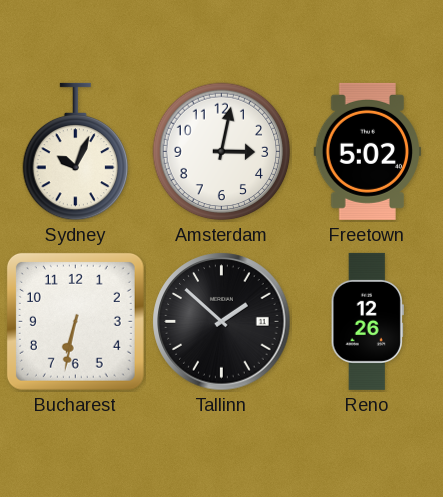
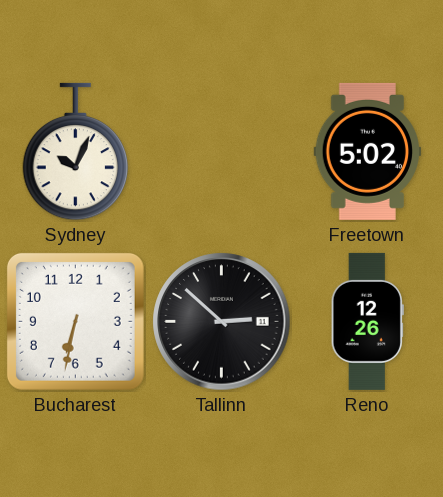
Amsterdam: 3:02 -> none
Tallinn: 1:52 -> 2:52
